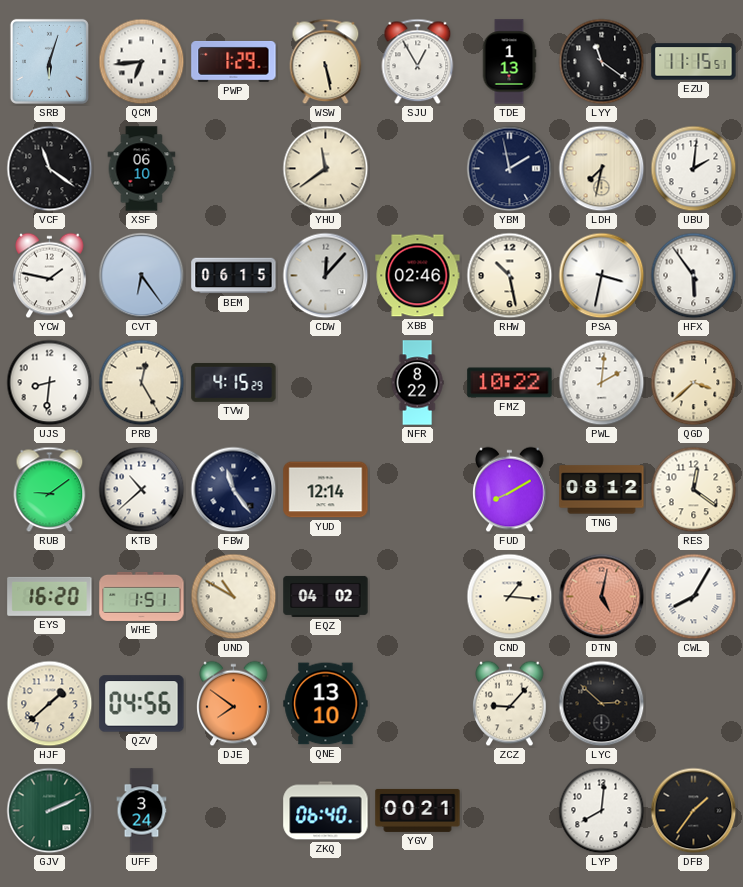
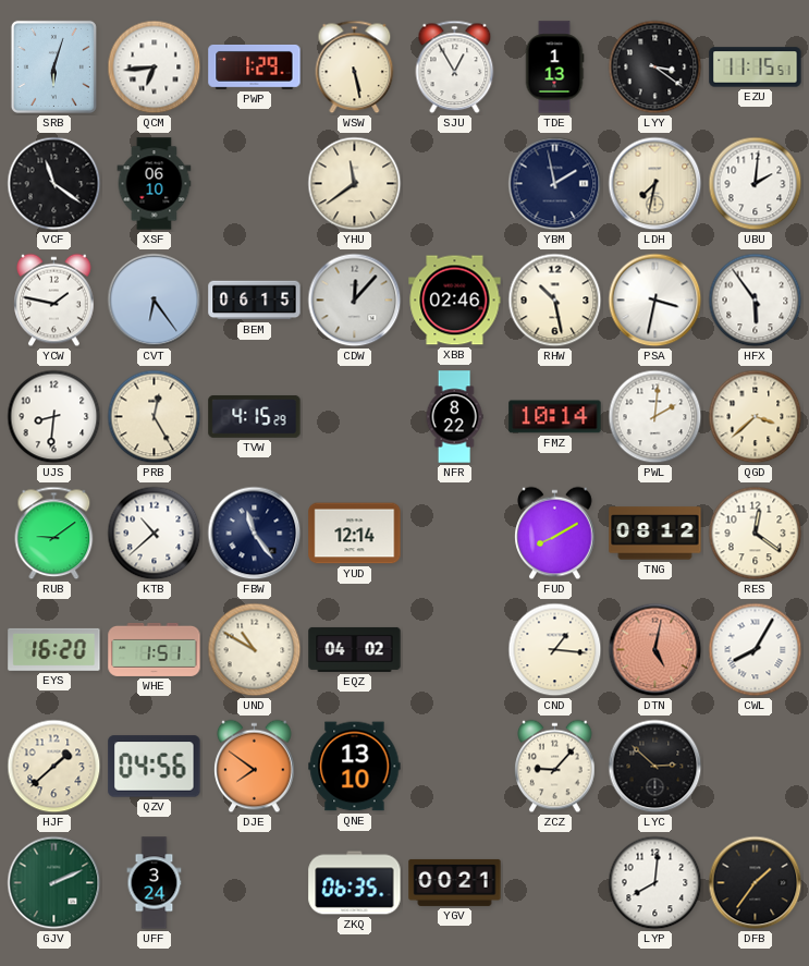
LYY: 11:21 -> 3:21
FMZ: 10:22 -> 10:14
ZKQ: 06:40 -> 06:35
